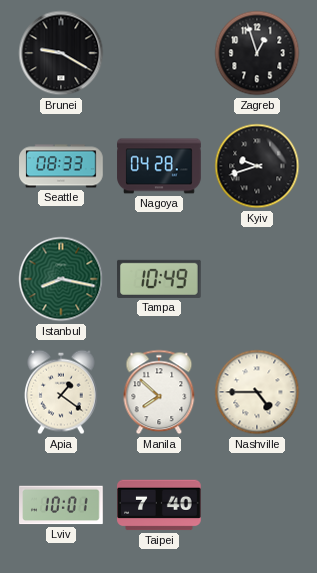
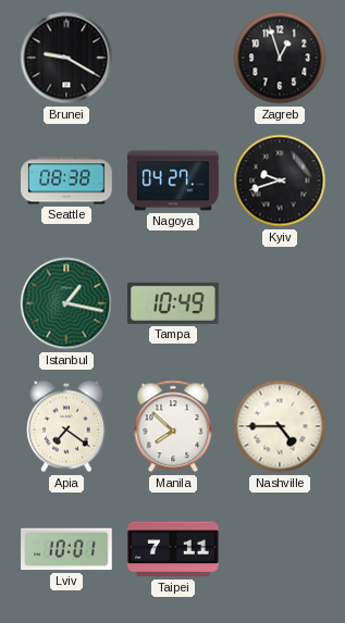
Seattle: 08:33 -> 08:38
Nagoya: 04:28 -> 04:27
Istanbul: 8:17 -> 1:17
Apia: 1:21 -> 7:21
Taipei: 7:40 -> 7:11
